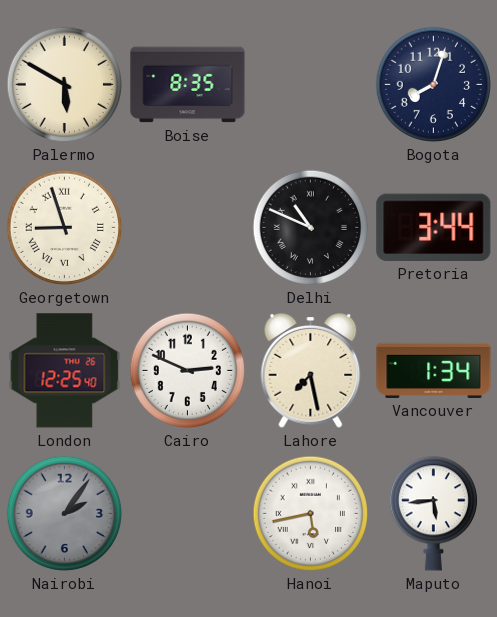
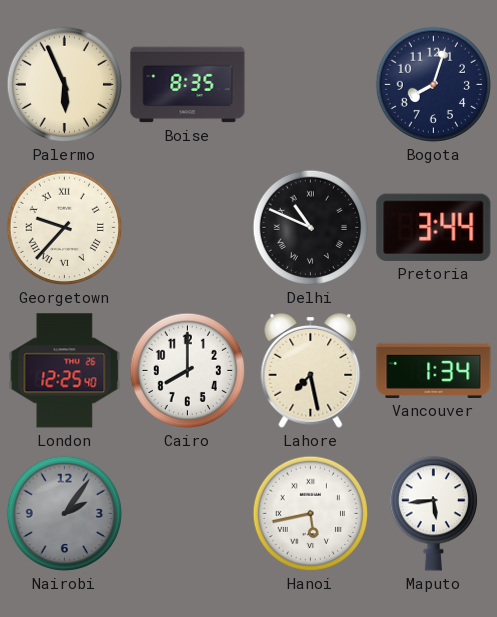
Palermo: 5:50 -> 5:56
Georgetown: 8:57 -> 9:37
Cairo: 2:49 -> 8:00
